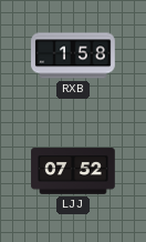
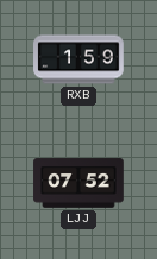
RXB: 1:58 -> 1:59
